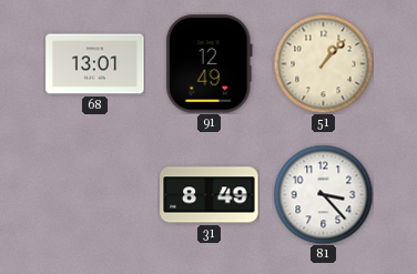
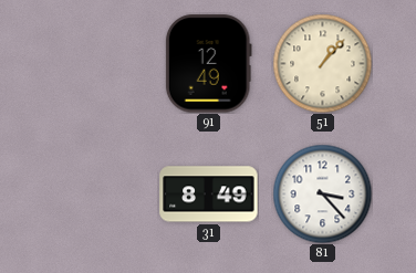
68: 13:01 -> none
